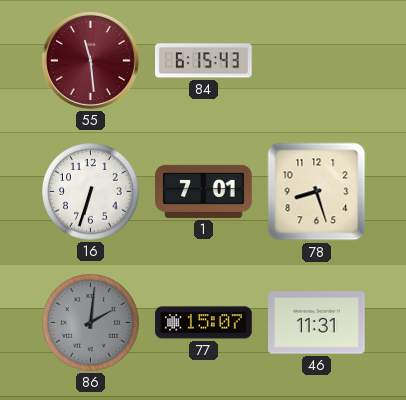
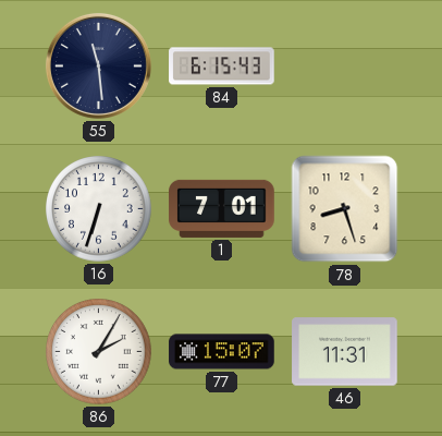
55 dial: burgundy -> navy
86: 2:01 -> 2:05
86 dial: grey -> white
